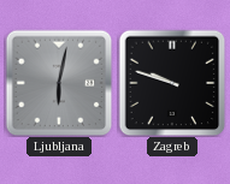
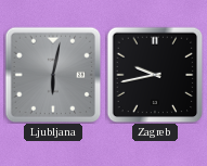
Zagreb: 9:48 -> 9:43
